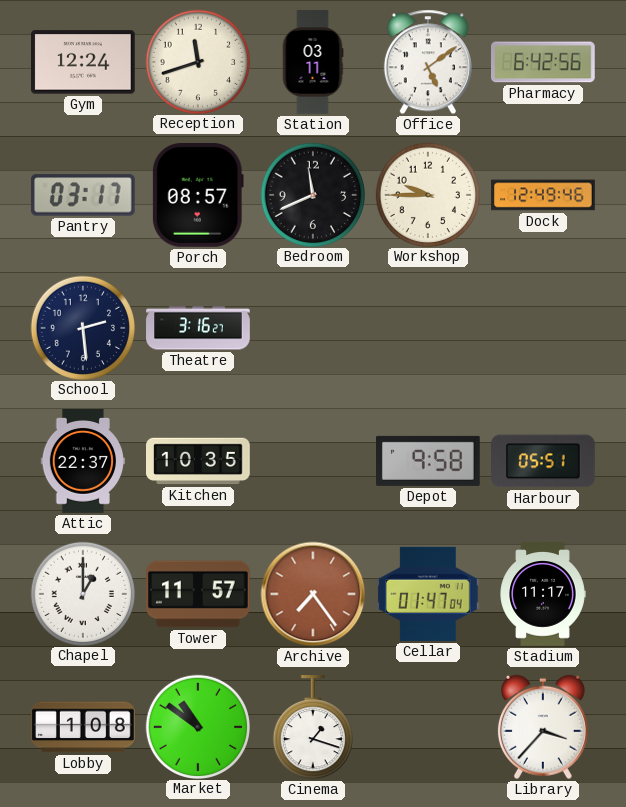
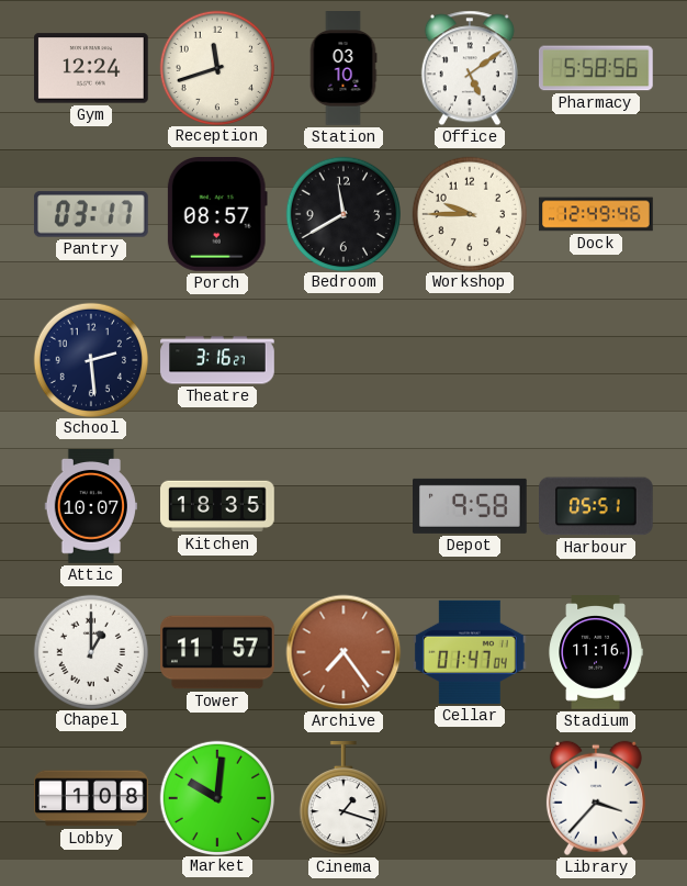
Station: 03:11 -> 03:10
Pharmacy: 6:42 -> 5:58
Bedroom: 11:41 -> 11:40
Attic: 22:37 -> 10:07
Kitchen: 10:35 -> 18:35
Stadium: 11:17 -> 11:16
Market: 10:51 -> 10:01
